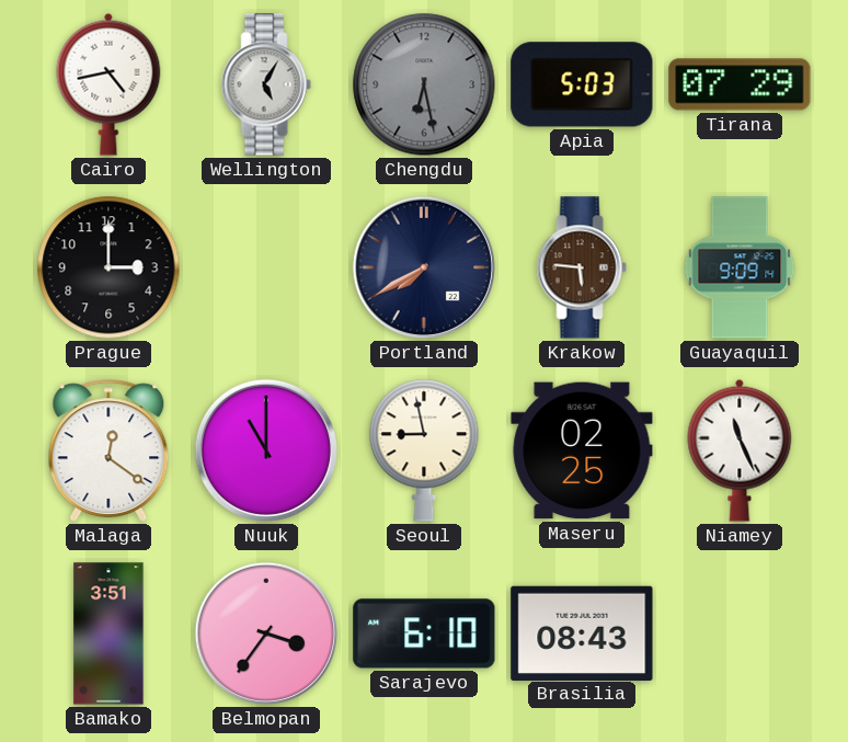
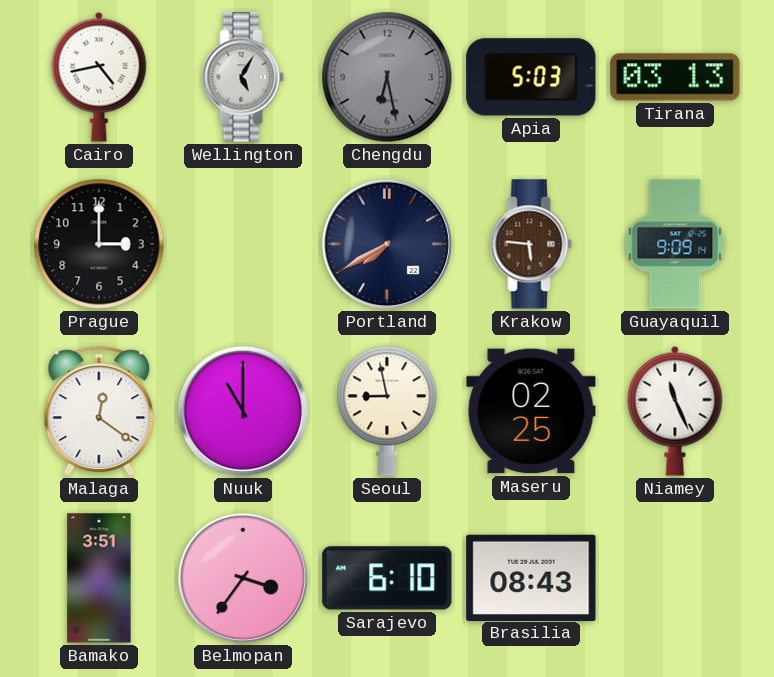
Tirana: 07:29 -> 03:13
